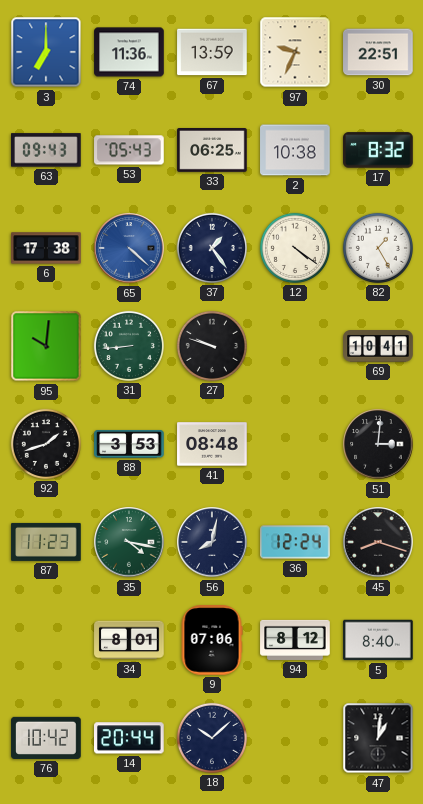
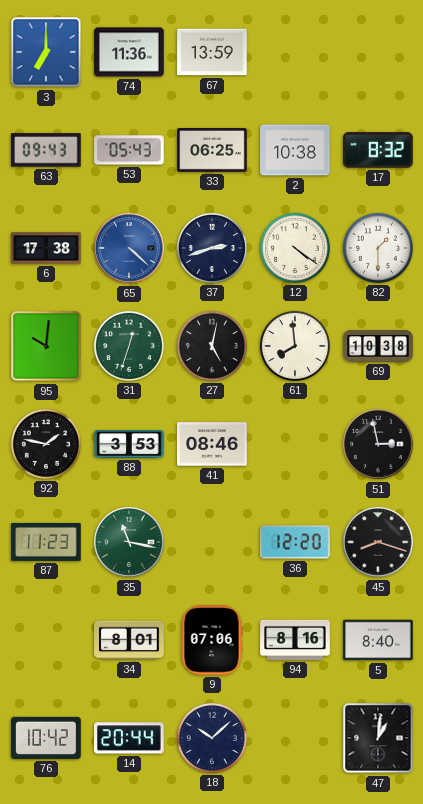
97: 9:34 -> none
30: 22:51 -> none
37: 1:24 -> 2:42
82: 1:25 -> 1:30
31: 8:44 -> 12:33
27: 9:48 -> 5:02
61: none -> 7:59
69: 10:41 -> 10:38
92: 1:42 -> 1:47
41: 08:48 -> 08:46
51: 3:01 -> 2:58
35: 4:17 -> 11:17
56: 8:02 -> none
36: 12:24 -> 12:20
94: 8:12 -> 8:16
